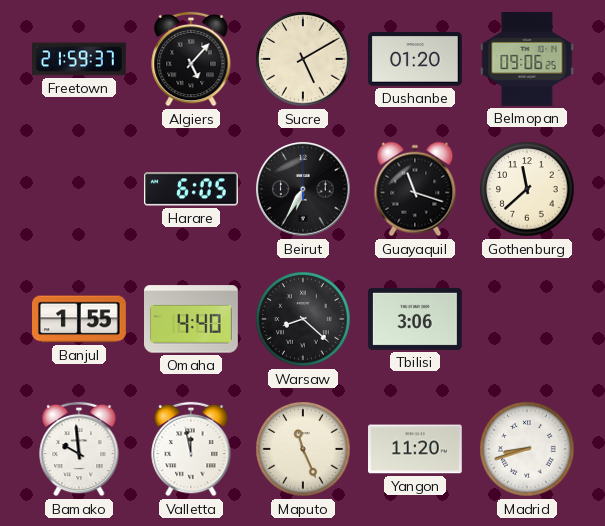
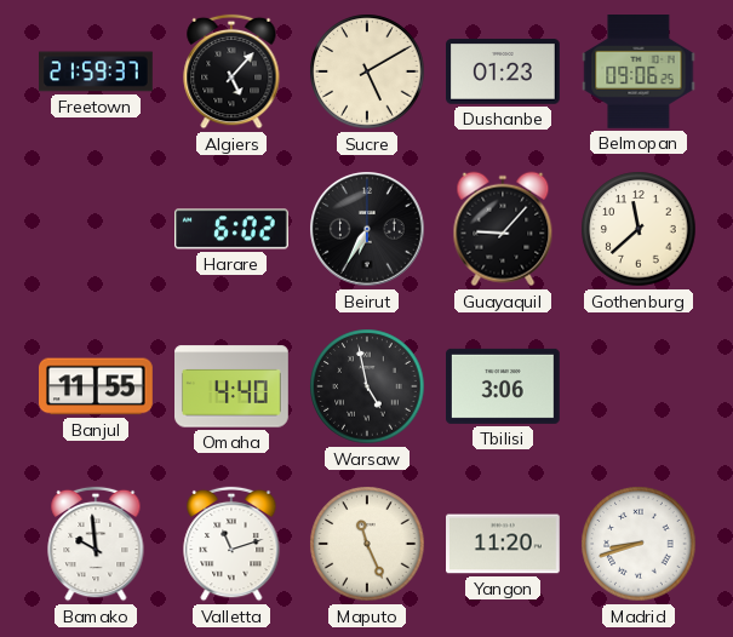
Dushanbe: 01:20 -> 01:23
Harare: 6:05 -> 6:02
Guayaquil: 11:18 -> 9:07
Banjul: 1:55 -> 11:55
Warsaw: 8:22 -> 4:58
Valletta: 11:58 -> 11:12
